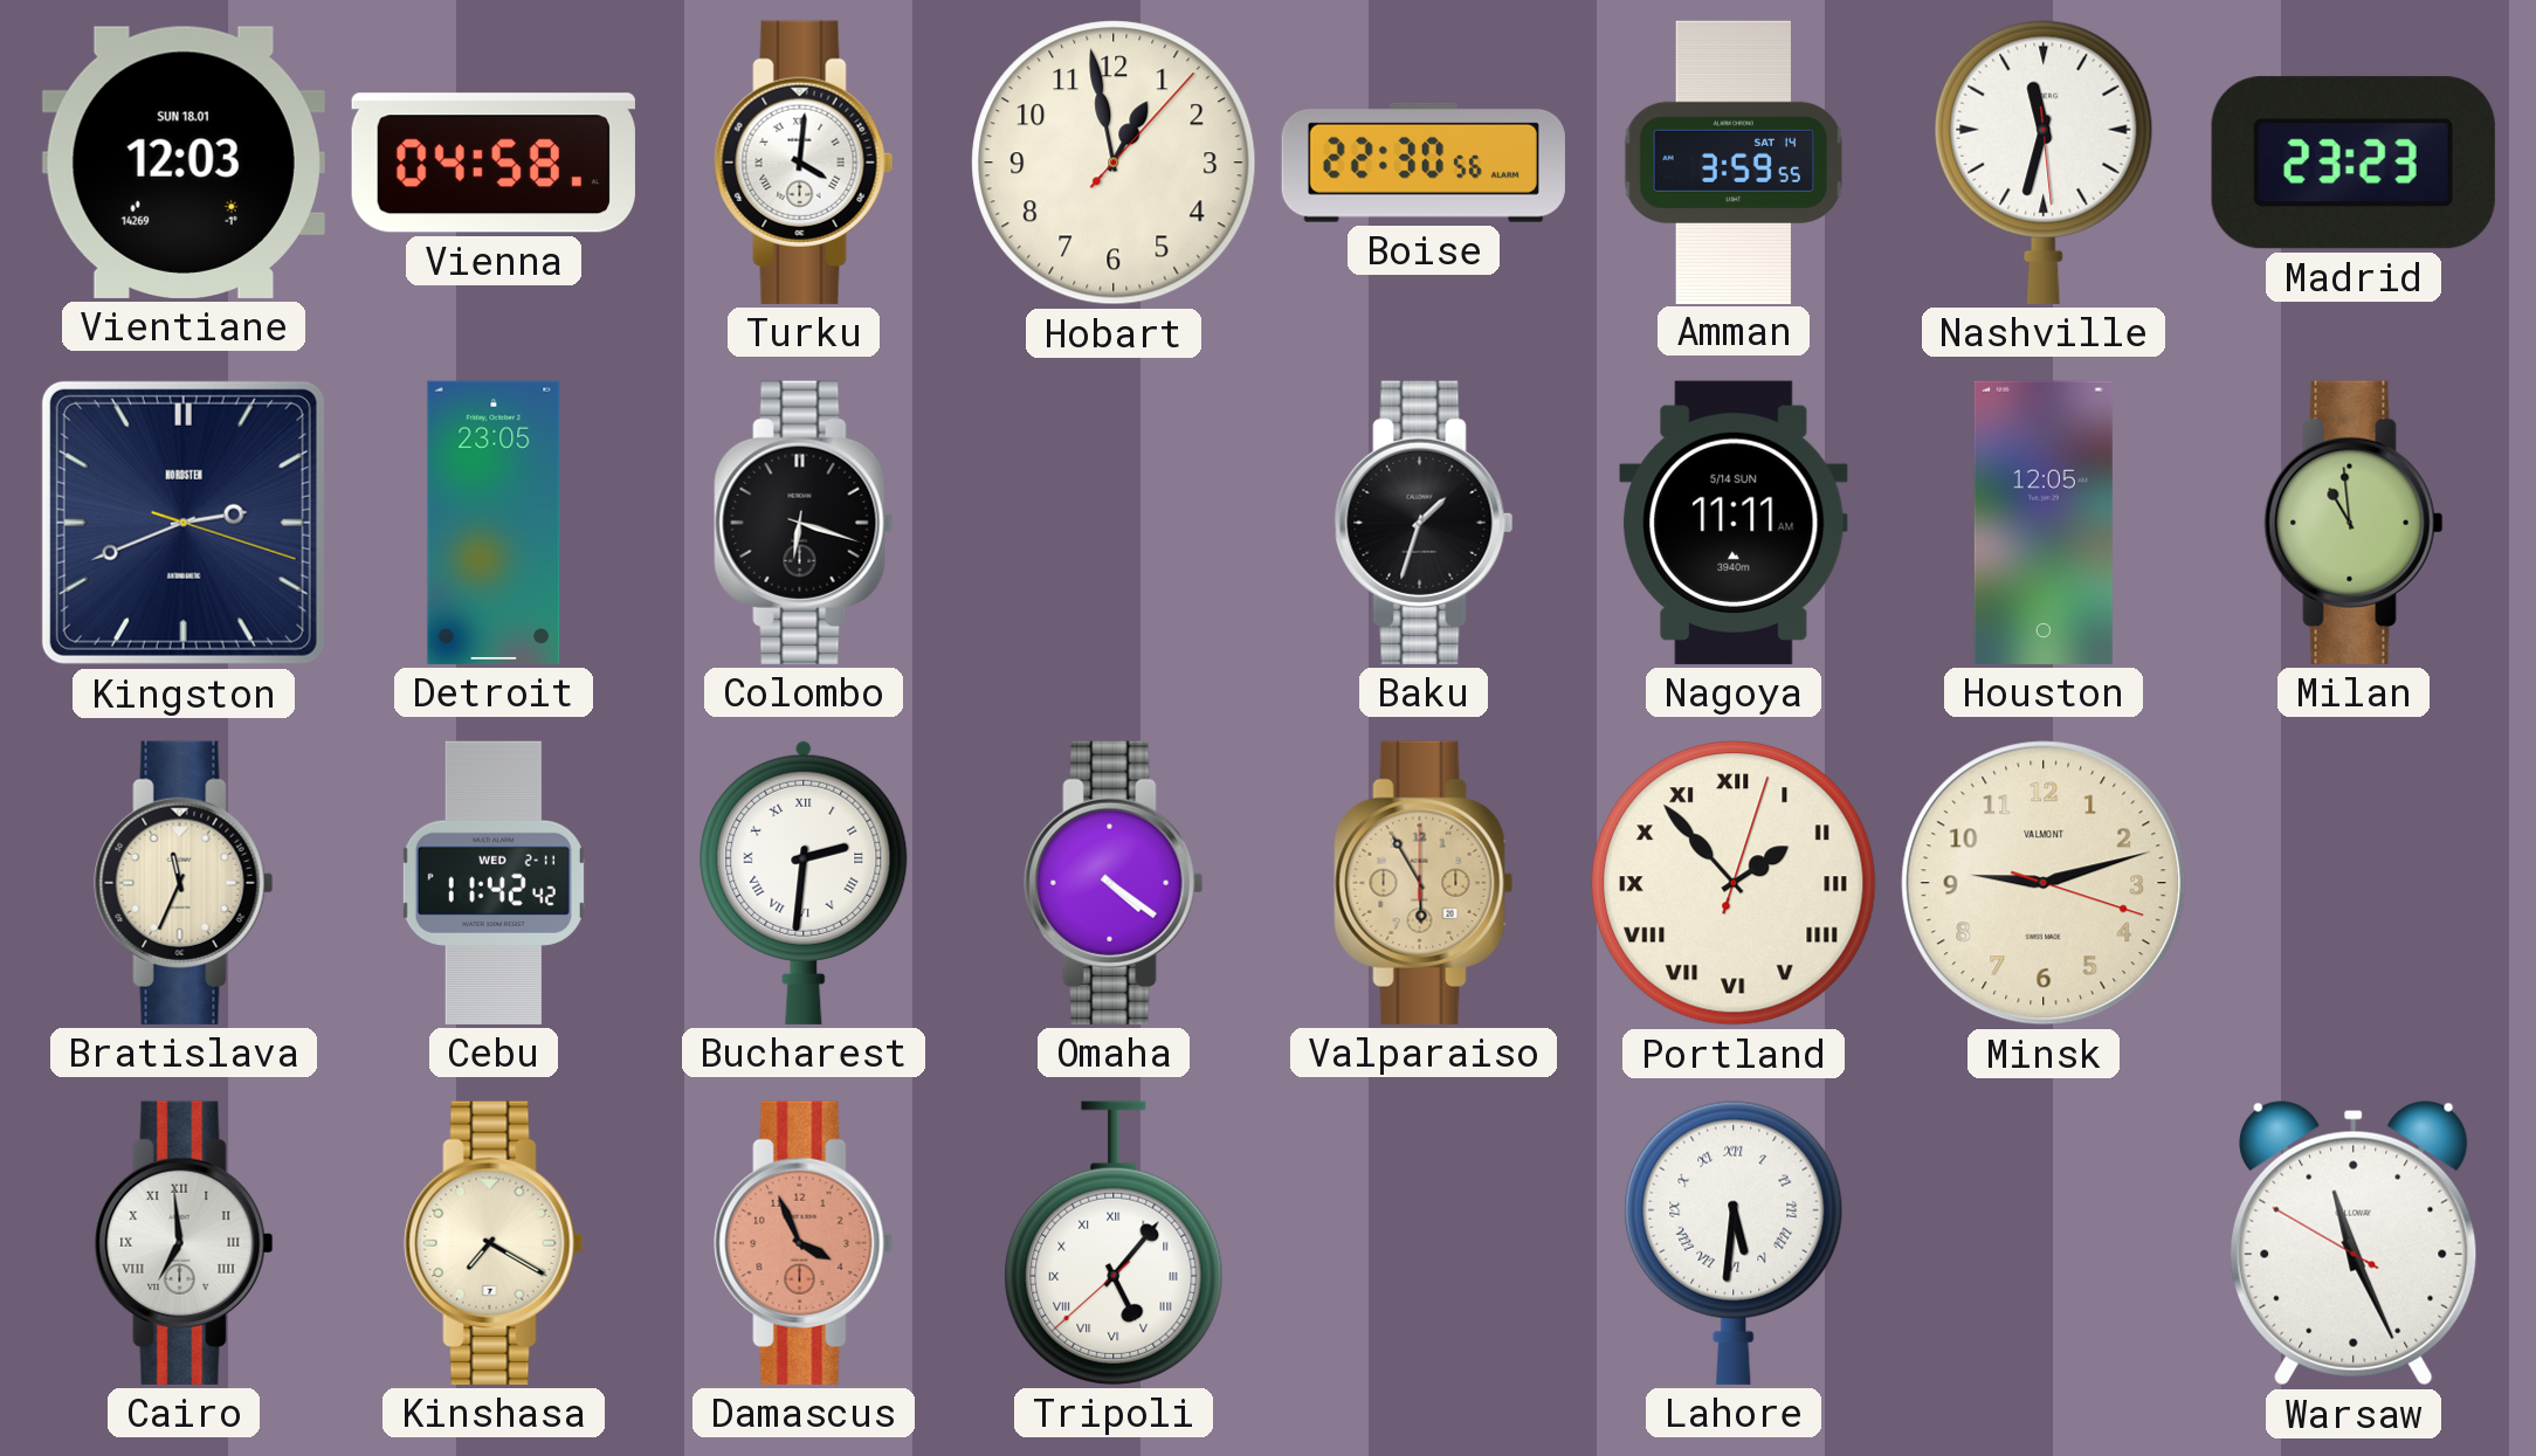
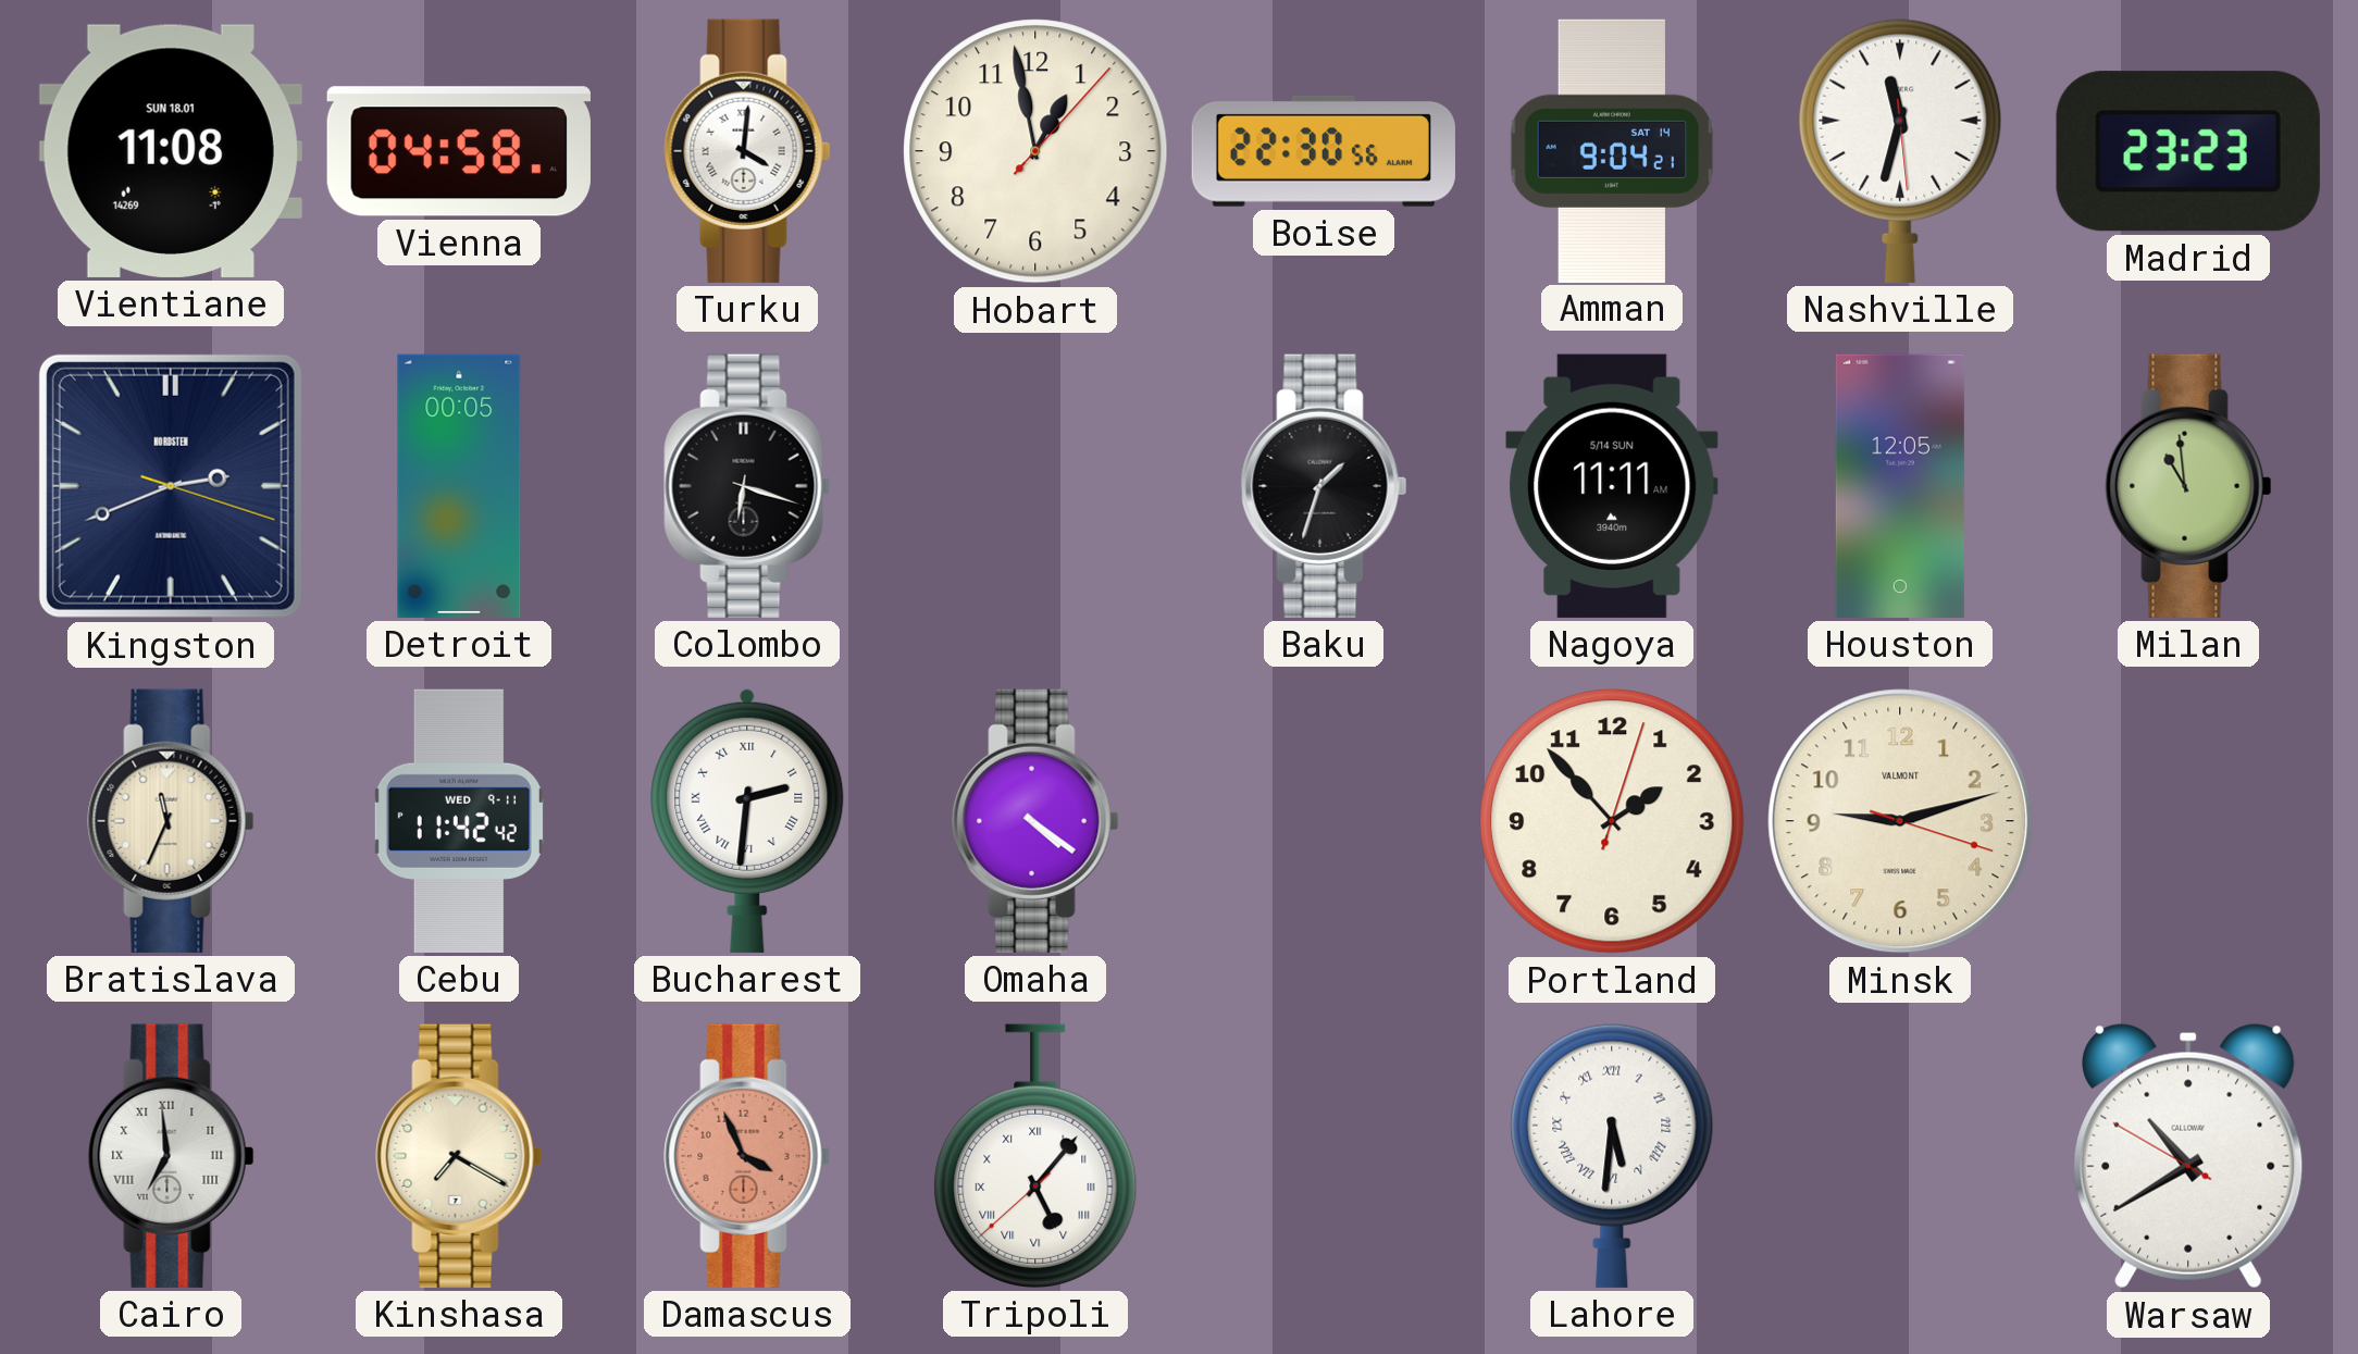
Vientiane: 12:03 -> 11:08
Amman: 3:59 -> 9:04
Detroit: 23:05 -> 00:05
Cebu date: WED 2-11 -> WED 9-11
Valparaiso: 5:55 -> none
Portland numerals: Roman -> Arabic
Warsaw: 11:25 -> 10:39
